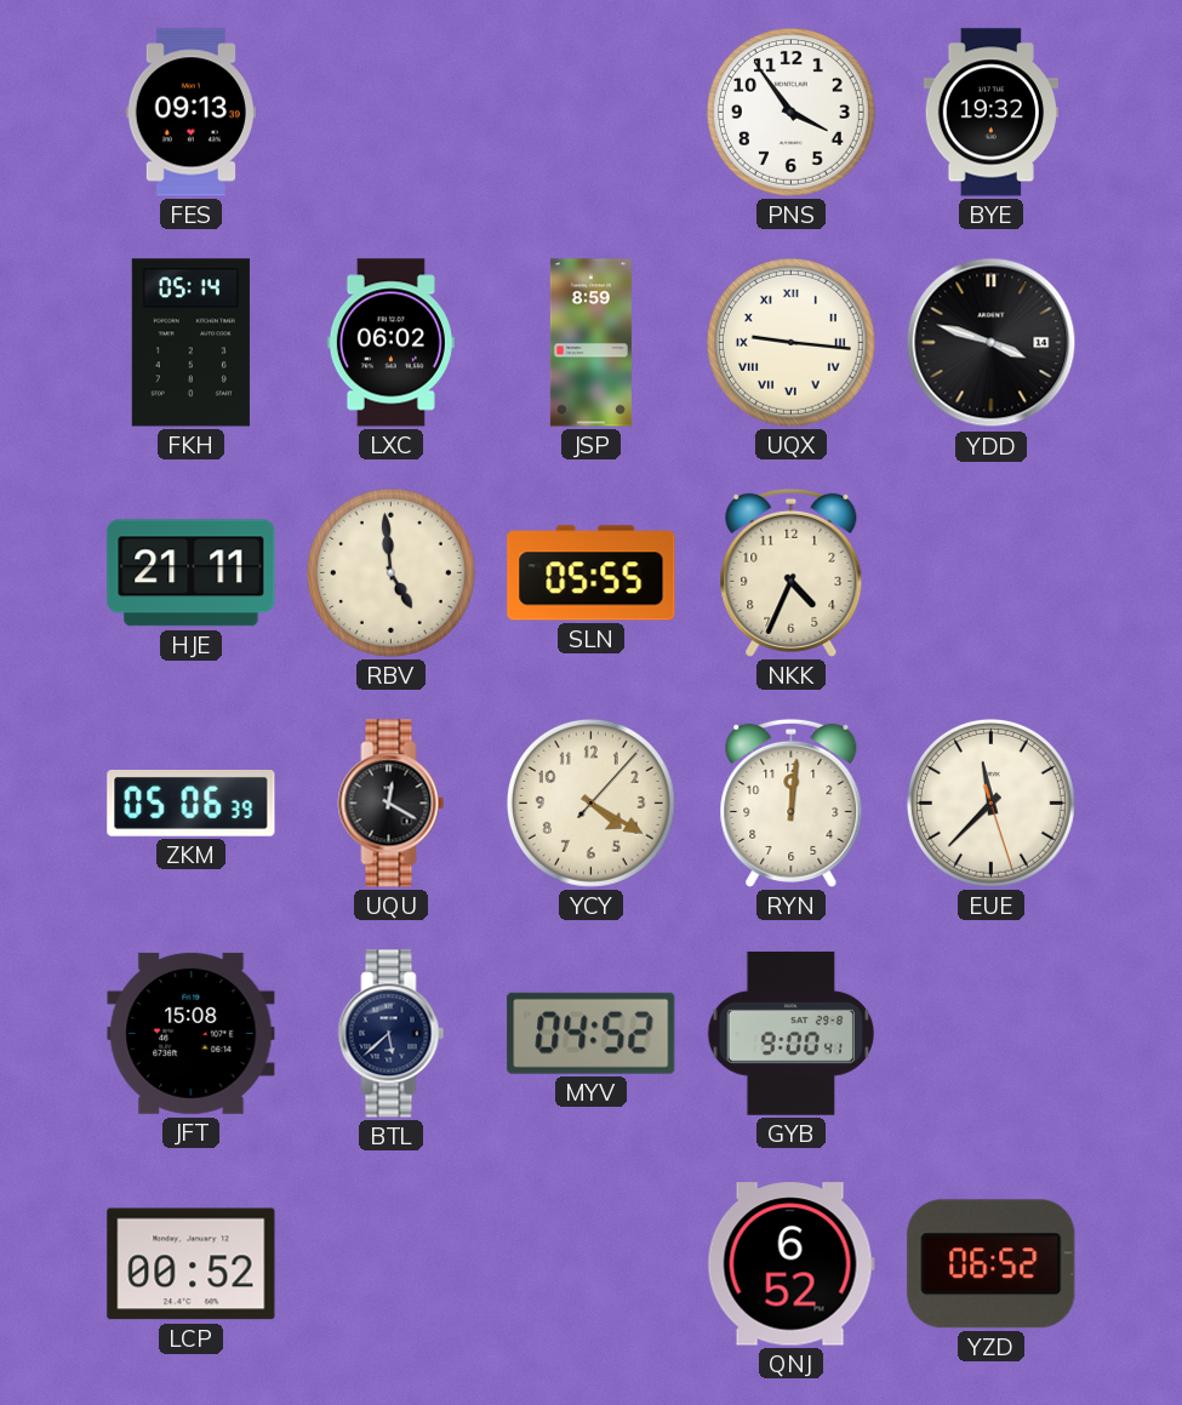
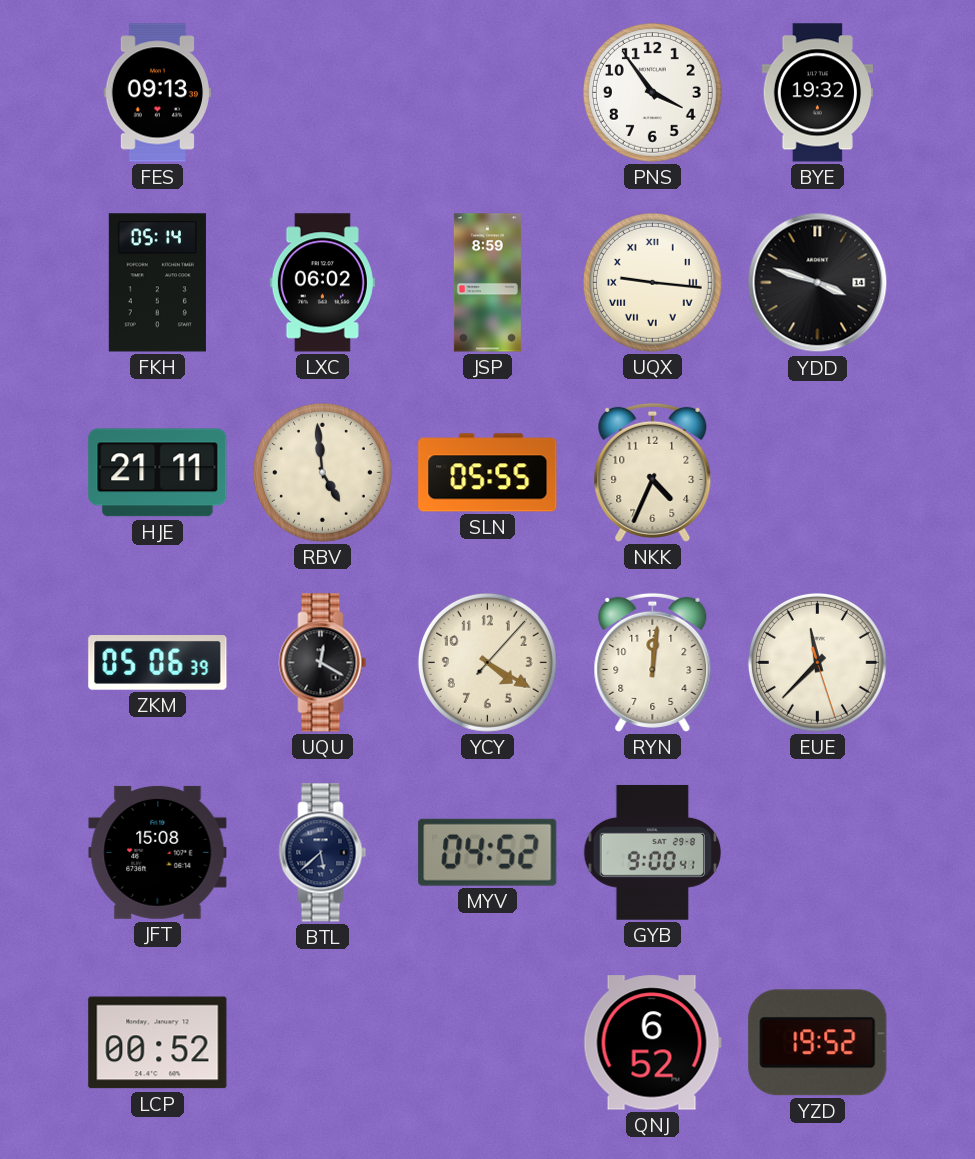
YZD: 06:52 -> 19:52
